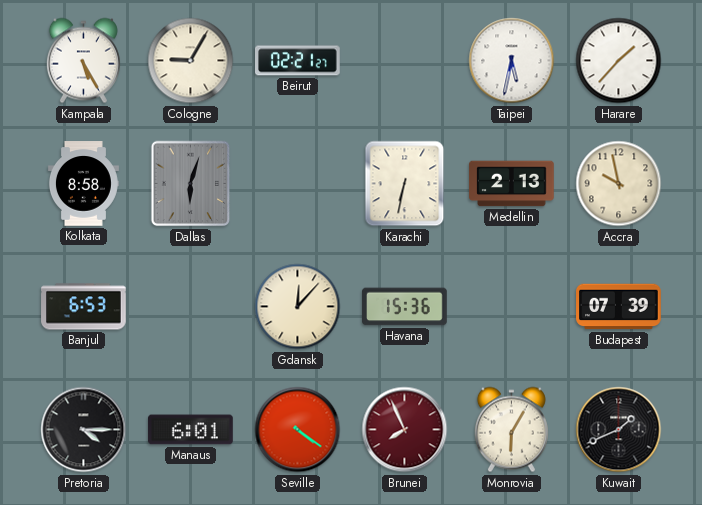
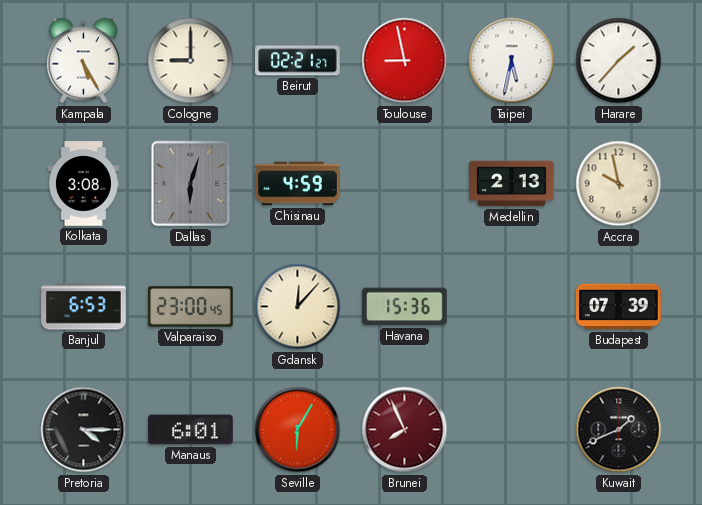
Cologne: 9:05 -> 9:00
Toulouse: none -> 8:58
Kolkata: 8:58 -> 3:08
Chisinau: none -> 4:59
Karachi: 6:32 -> none
Valparaiso: none -> 23:00
Seville: 4:21 -> 6:05
Monrovia: 6:05 -> none
